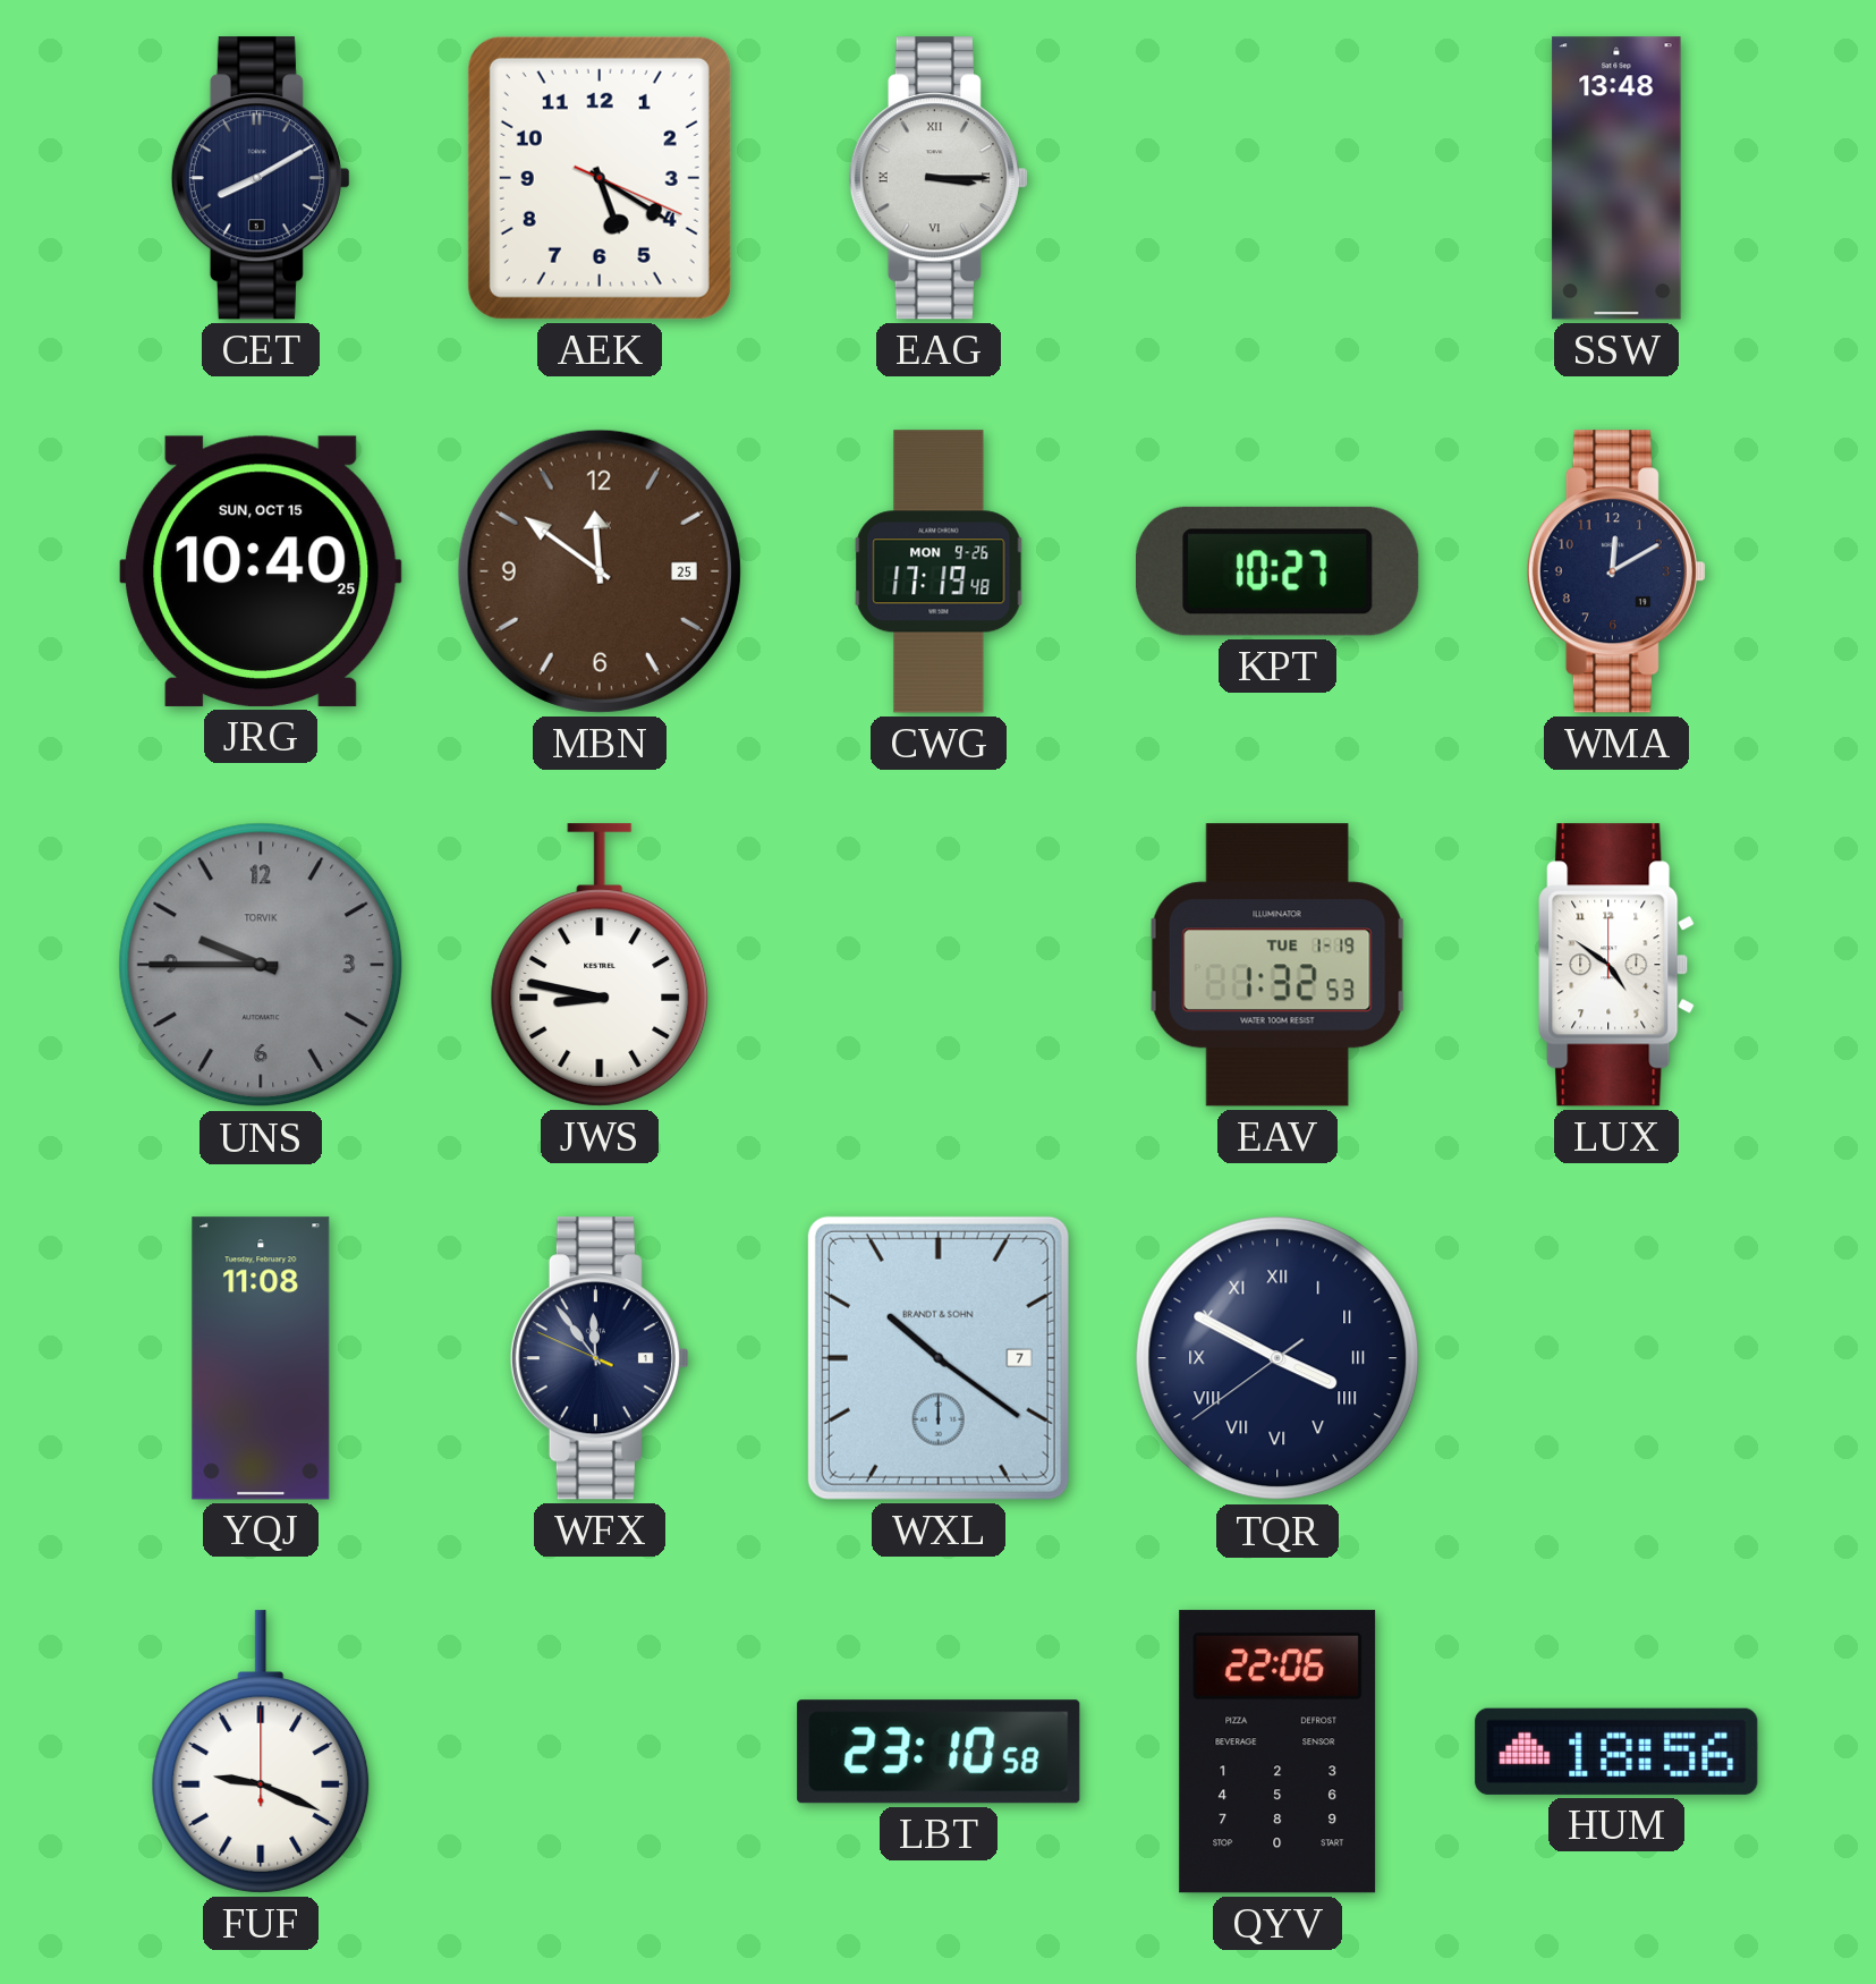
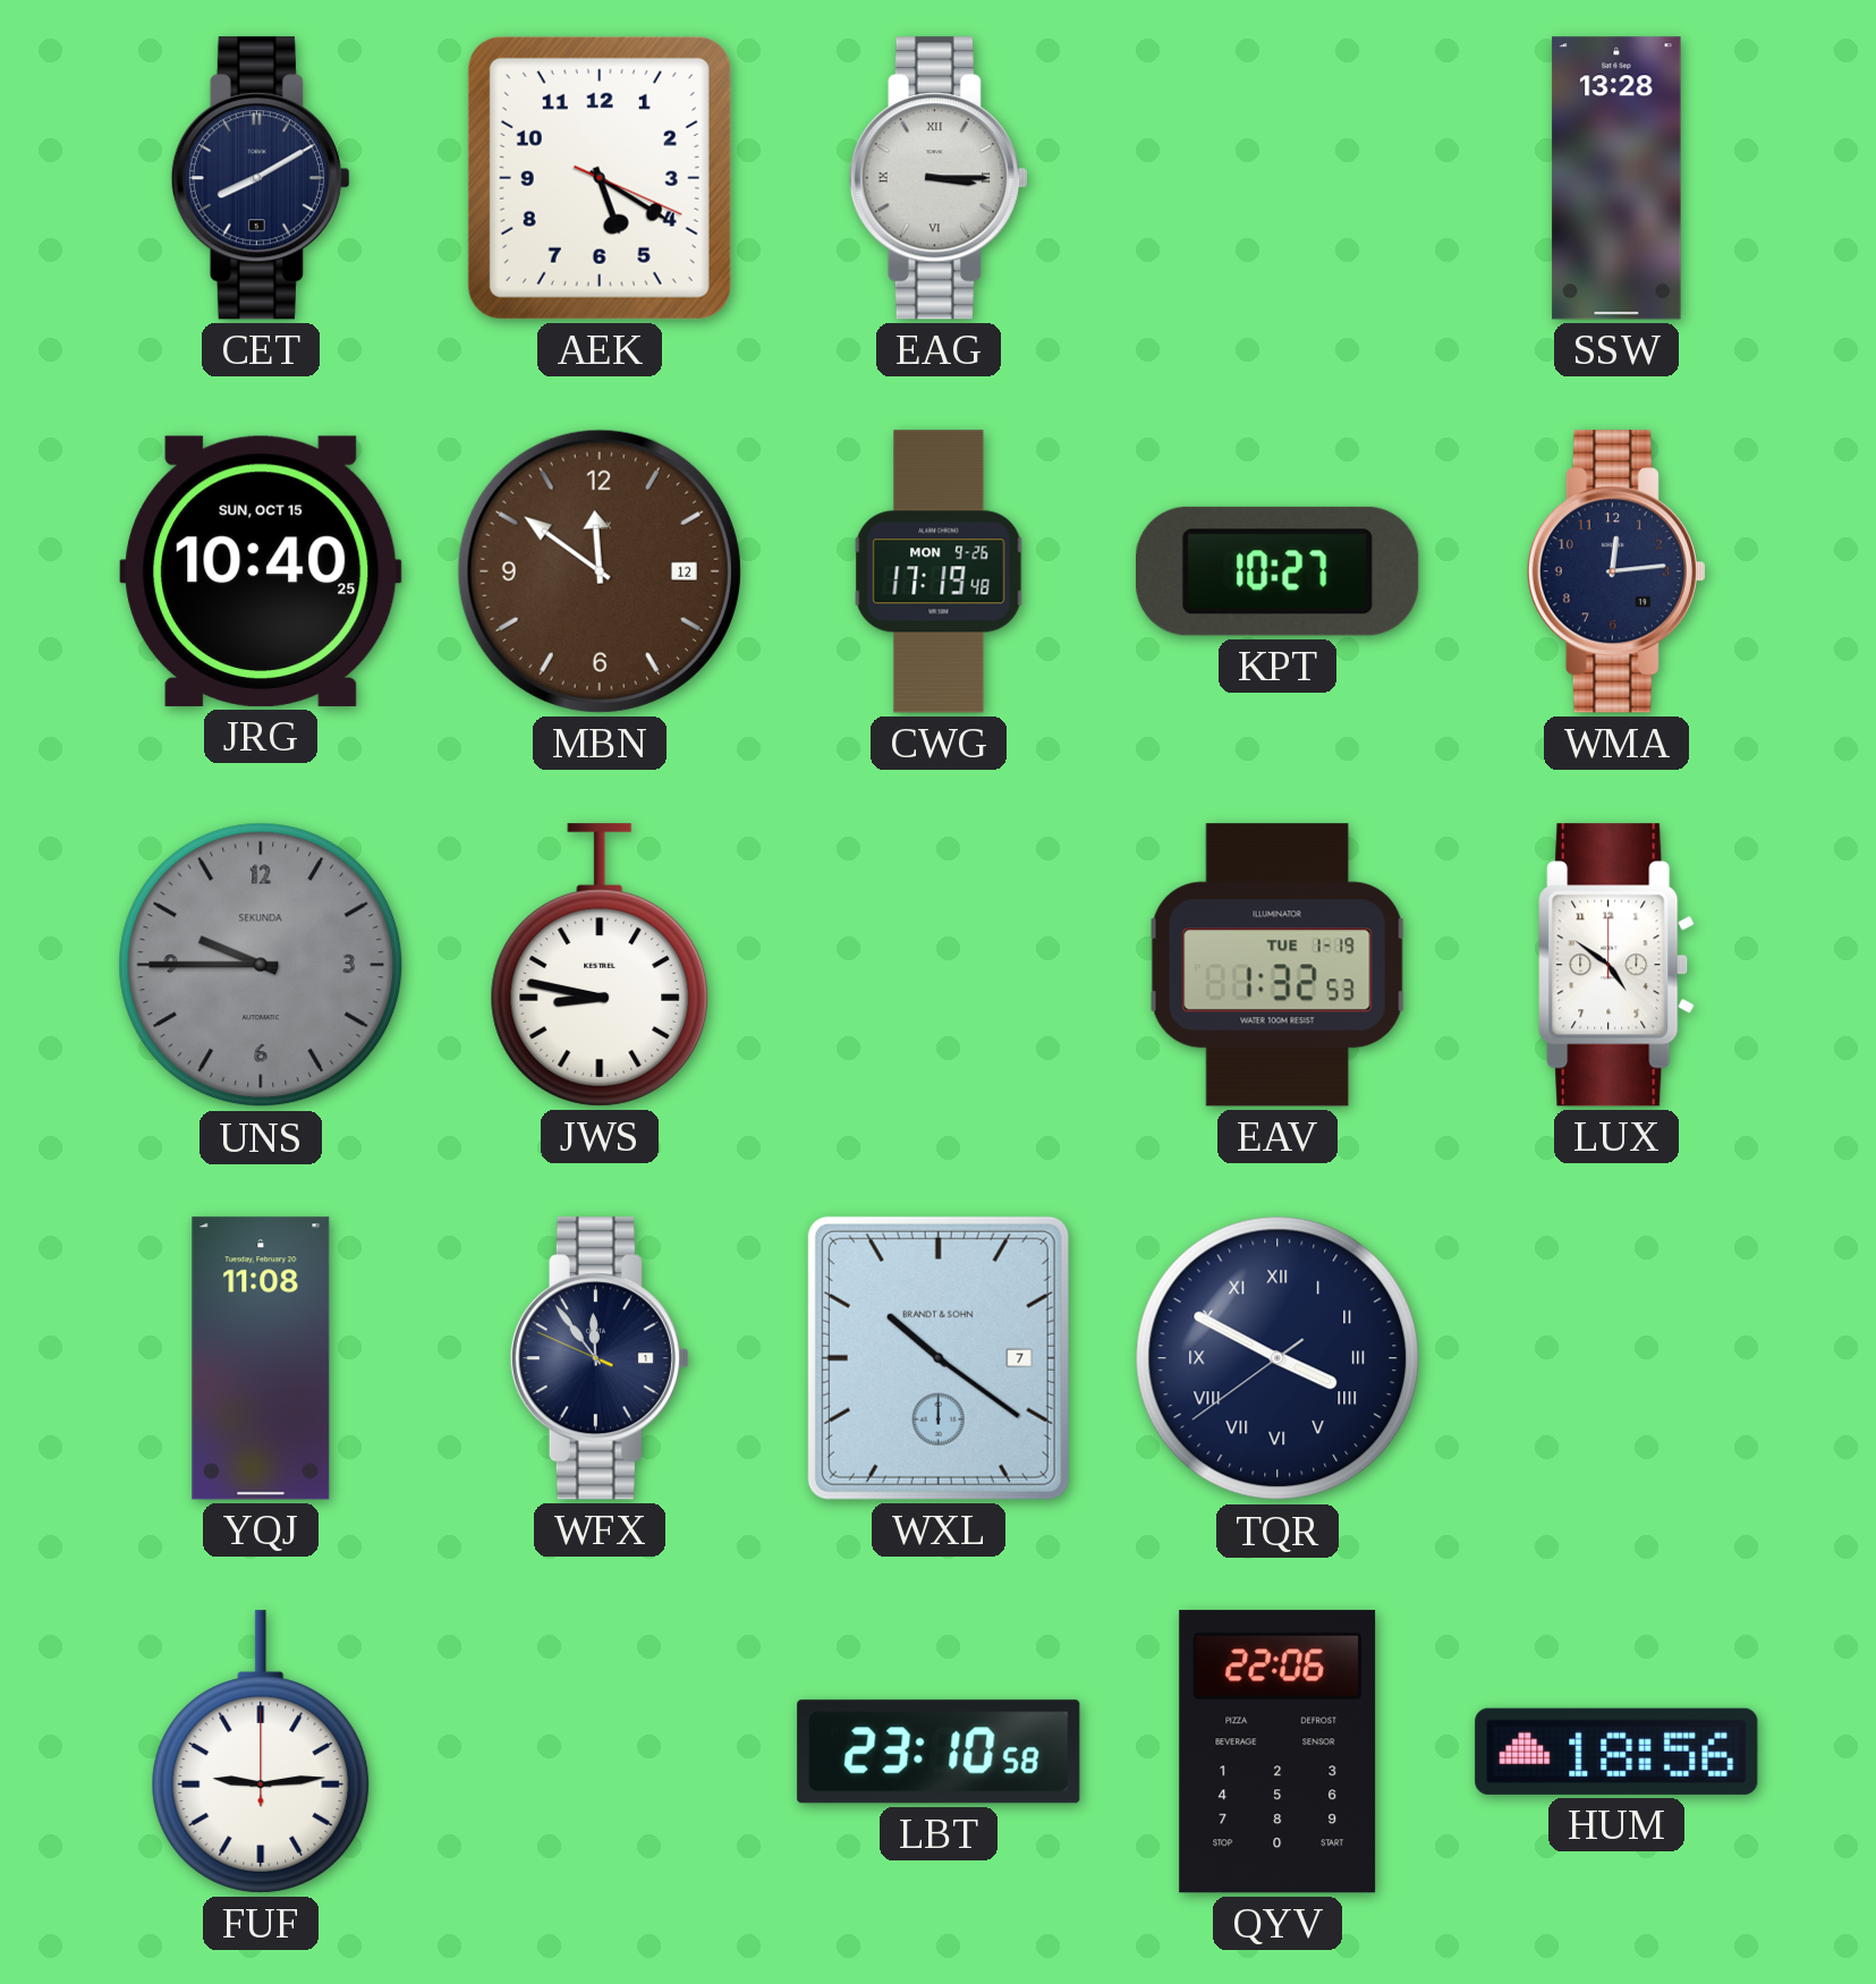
SSW: 13:48 -> 13:28
MBN date: 25 -> 12
WMA: 12:10 -> 12:14
UNS brand: TORVIK -> SEKUNDA
FUF: 9:19 -> 9:14
